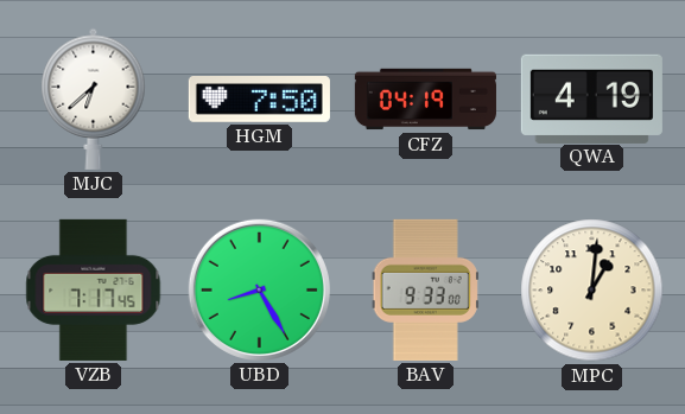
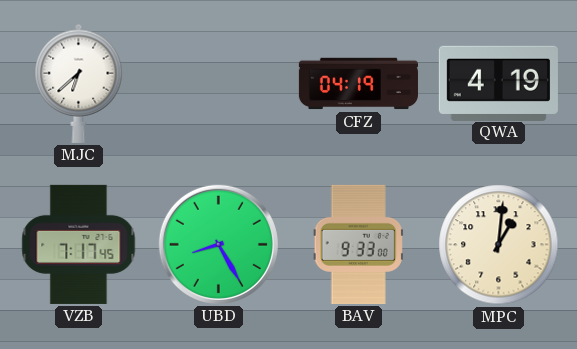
HGM: 7:50 -> none
